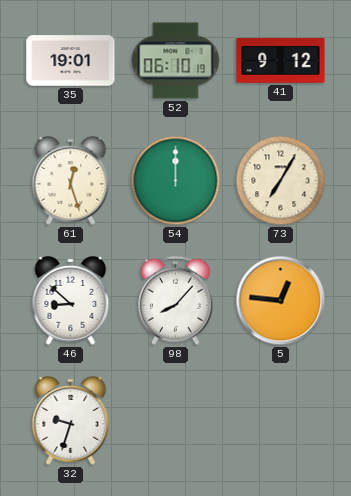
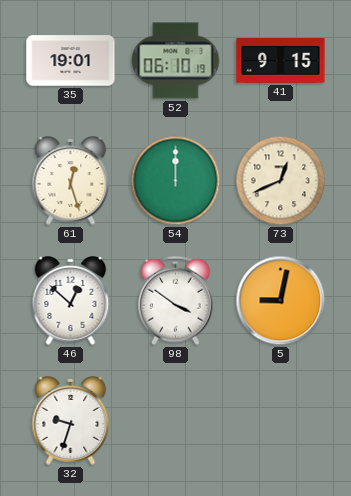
41: 9:12 -> 9:15
73: 7:05 -> 12:41
46: 8:52 -> 12:52
98: 8:07 -> 3:51
5: 12:46 -> 9:02
